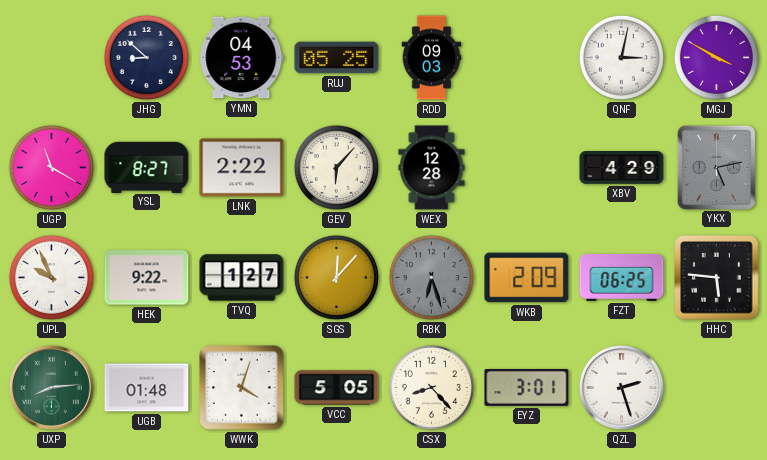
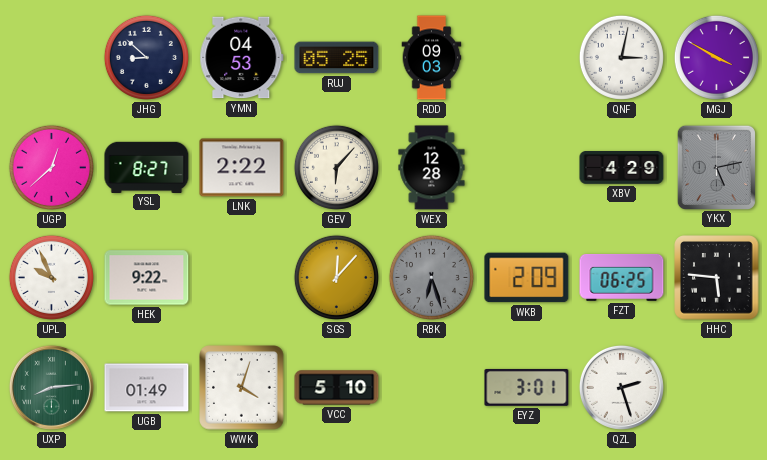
UGP: 11:20 -> 12:38
TVQ: 1:27 -> none
UGB: 01:48 -> 01:49
VCC: 5:05 -> 5:10
CSX: 8:23 -> none
